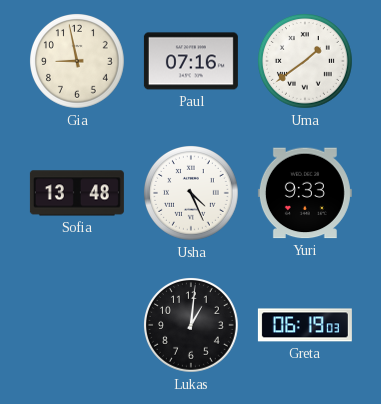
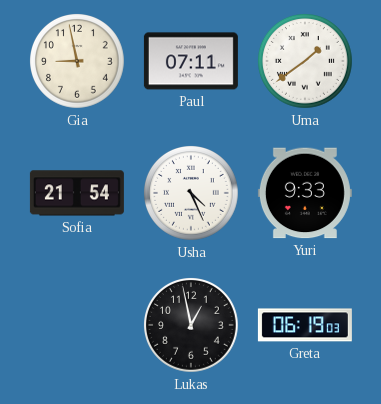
Paul: 07:16 -> 07:11
Sofia: 13:48 -> 21:54
Lukas: 1:01 -> 12:58
